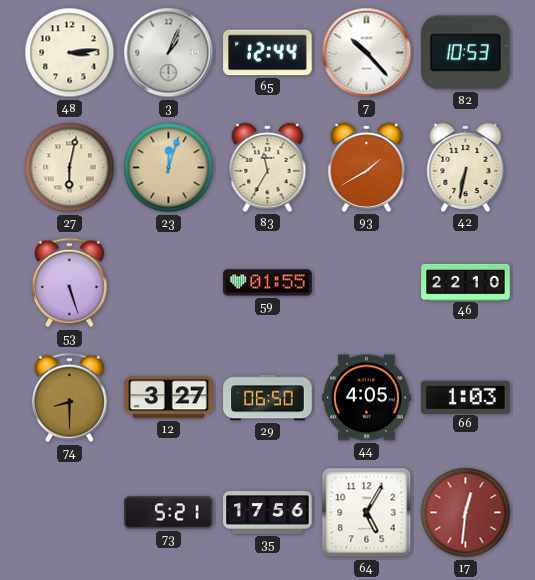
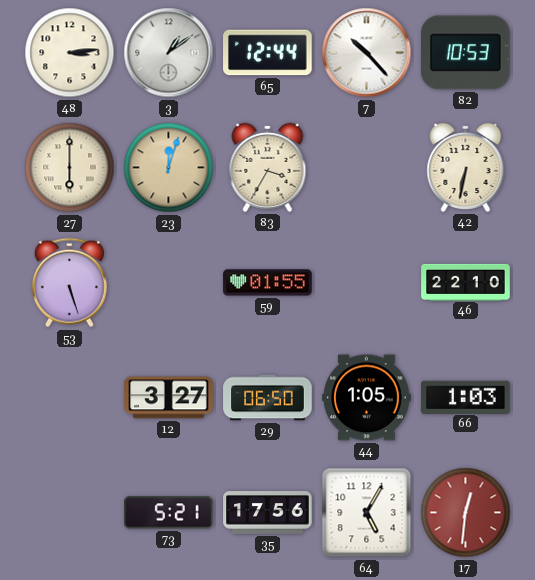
3: 1:04 -> 1:09
27: 6:02 -> 6:00
83: 11:35 -> 3:35
93: 1:40 -> none
74: 8:30 -> none
44: 4:05 -> 1:05
